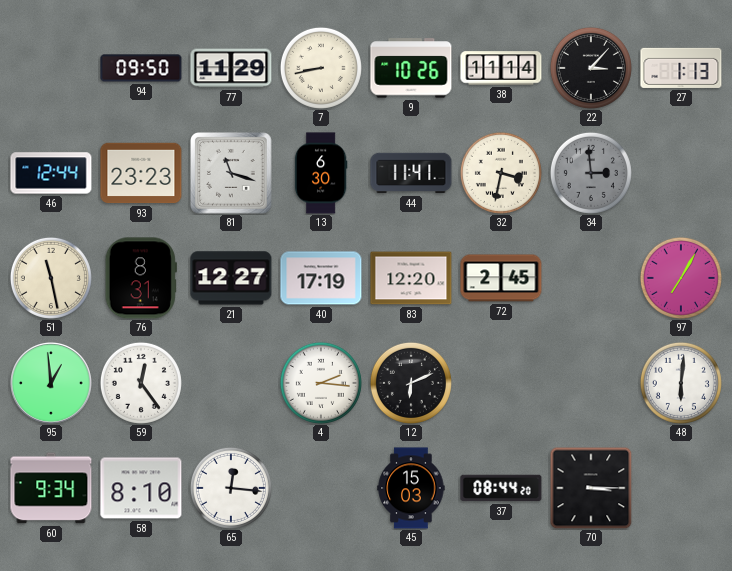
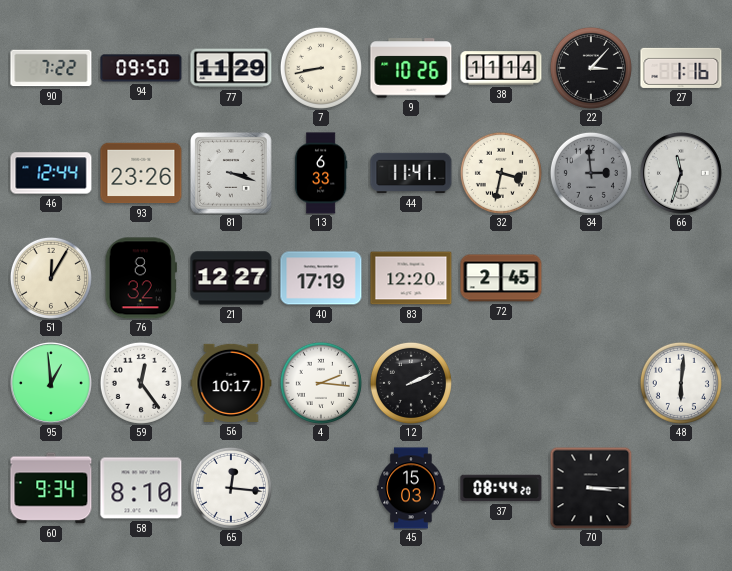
90: none -> 7:22
27: 1:13 -> 1:16
93: 23:23 -> 23:26
81: 11:18 -> 3:18
13: 6:30 -> 6:33
66: none -> 11:33
51: 11:28 -> 12:05
76: 8:31 -> 8:32
97: 7:05 -> none
56: none -> 10:17
12: 6:11 -> 2:11
